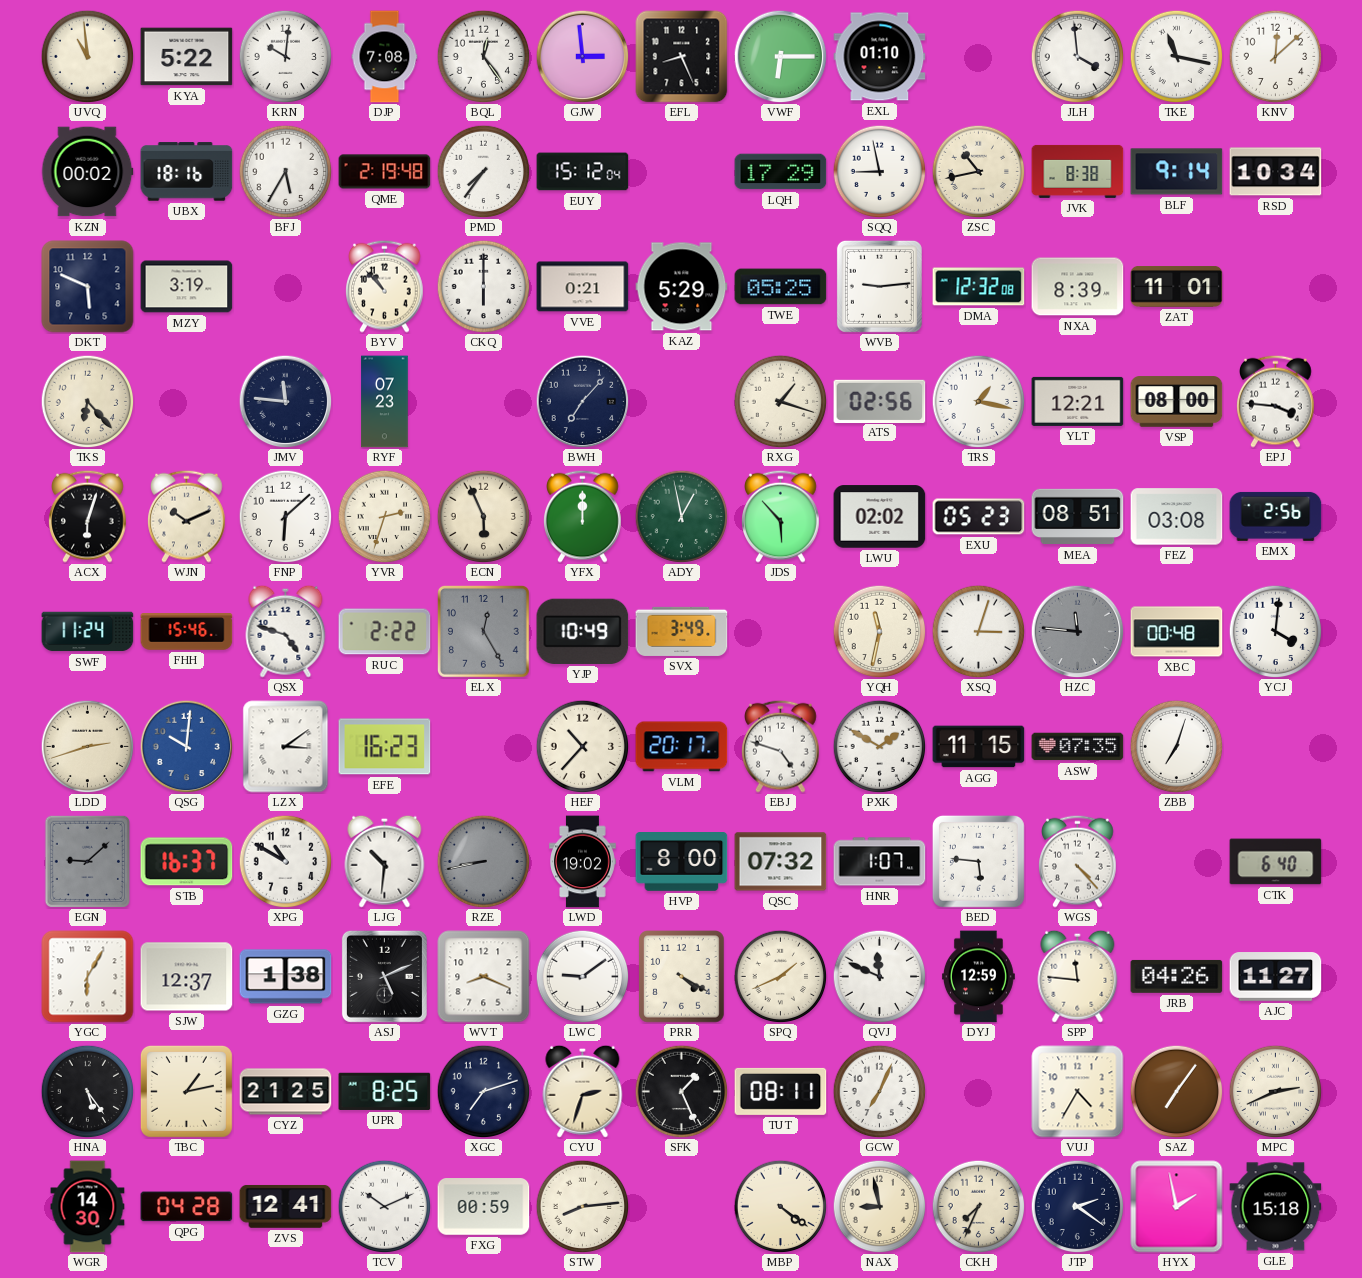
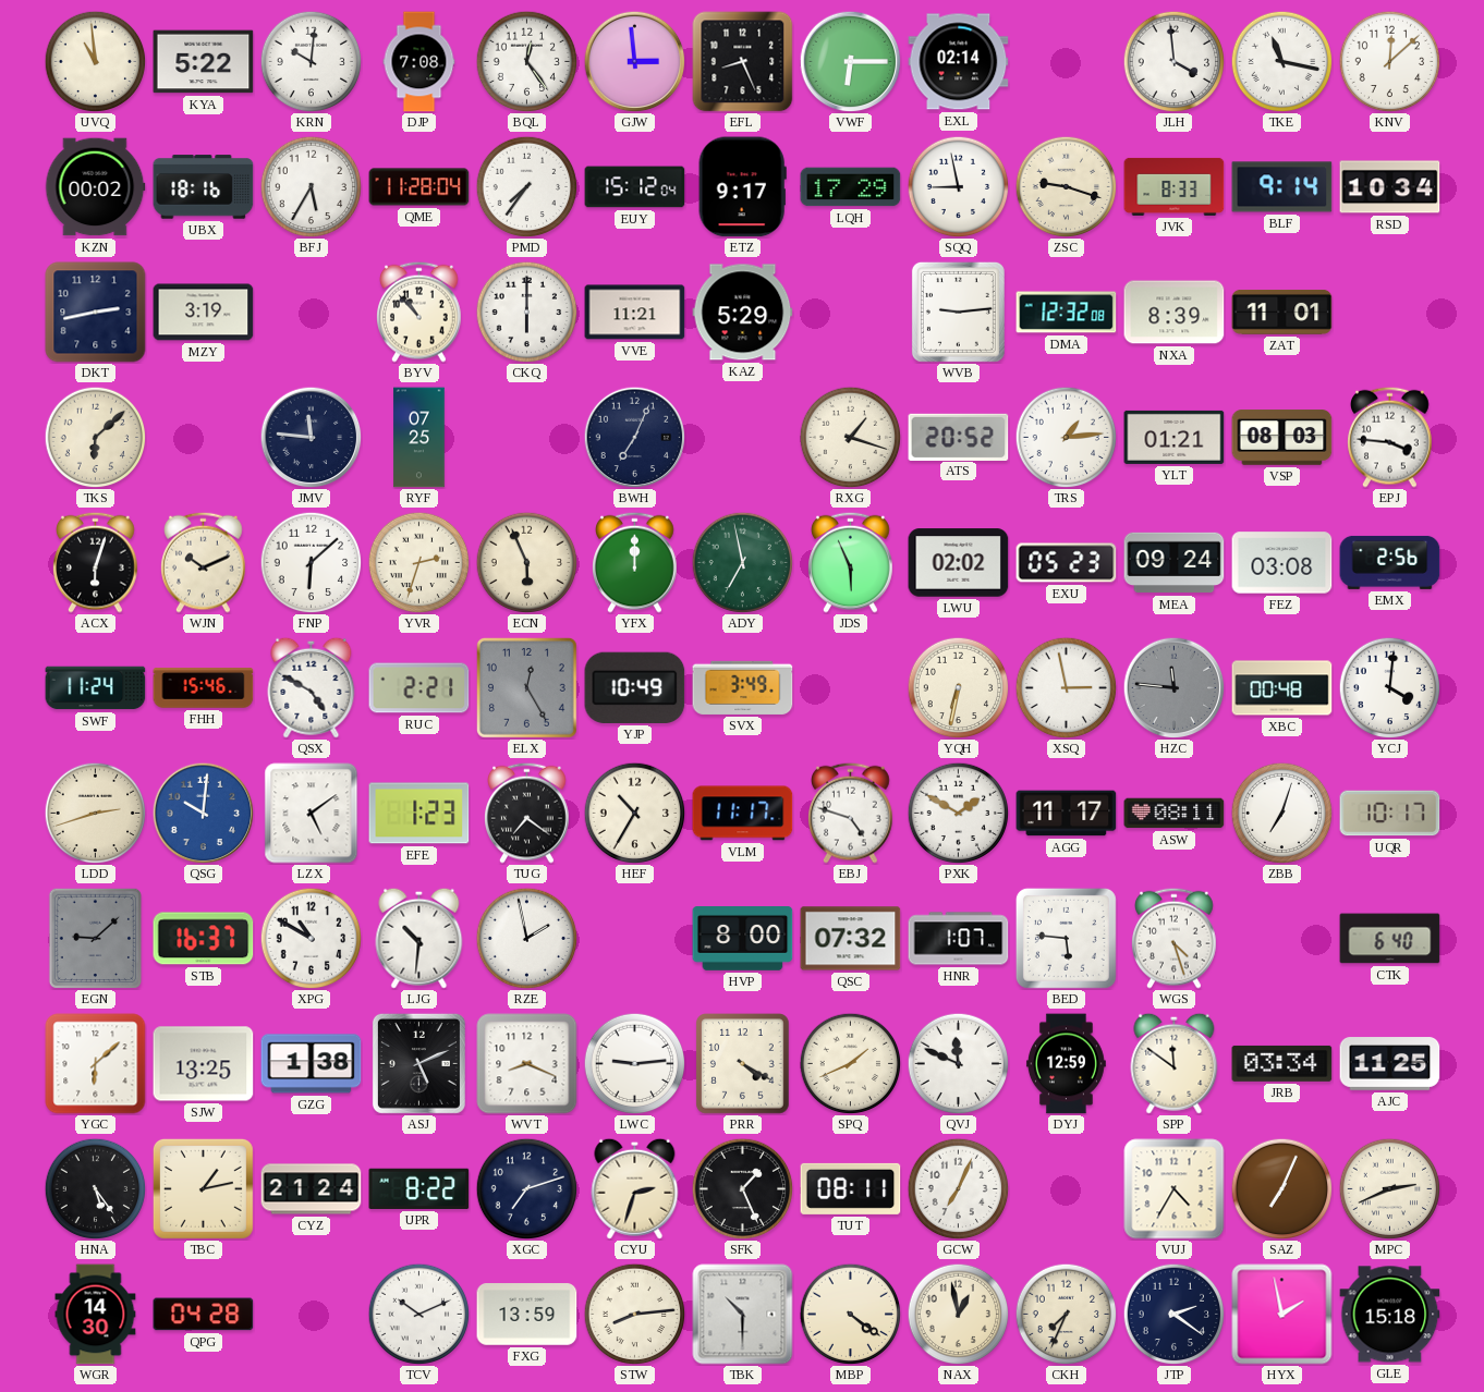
EXL: 01:10 -> 02:14
QME: 2:19 -> 11:28
ETZ: none -> 9:17
ZSC: 10:43 -> 9:18
JVK: 8:38 -> 8:33
DKT: 5:49 -> 2:43
VVE: 0:21 -> 11:21
TWE: 05:25 -> none
TKS: 6:23 -> 6:08
RYF: 07:23 -> 07:25
BWH: 7:07 -> 7:04
ATS: 02:56 -> 20:52
TRS: 1:17 -> 1:14
YLT: 12:21 -> 01:21
VSP: 08:00 -> 08:03
ADY: 12:58 -> 6:58
JDS: 5:53 -> 5:56
MEA: 08:51 -> 09:24
QSX: 4:48 -> 4:50
RUC: 2:22 -> 2:21
YQH: 11:32 -> 6:32
XSQ: 3:03 -> 2:58
LZX: 3:09 -> 5:09
EFE: 16:23 -> 1:23
TUG: none -> 7:21
HEF: 10:37 -> 10:35
VLM: 20:17 -> 11:17
AGG: 11:15 -> 11:17
ASW: 07:35 -> 08:11
UQR: none -> 10:17
RZE: 8:43 -> 1:58
RZE dial: grey -> white
LWD: 19:02 -> none
WGS: 4:23 -> 4:27
YGC: 6:05 -> 6:08
SJW: 12:37 -> 13:25
LWC: 9:09 -> 9:14
SPP: 11:46 -> 11:51
JRB: 04:26 -> 03:34
AJC: 11:27 -> 11:25
CYZ: 21:25 -> 21:24
UPR: 8:25 -> 8:22
SAZ: 7:06 -> 7:04
ZVS: 12:41 -> none
FXG: 00:59 -> 13:59
TBK: none -> 10:30
NAX: 8:58 -> 12:58
